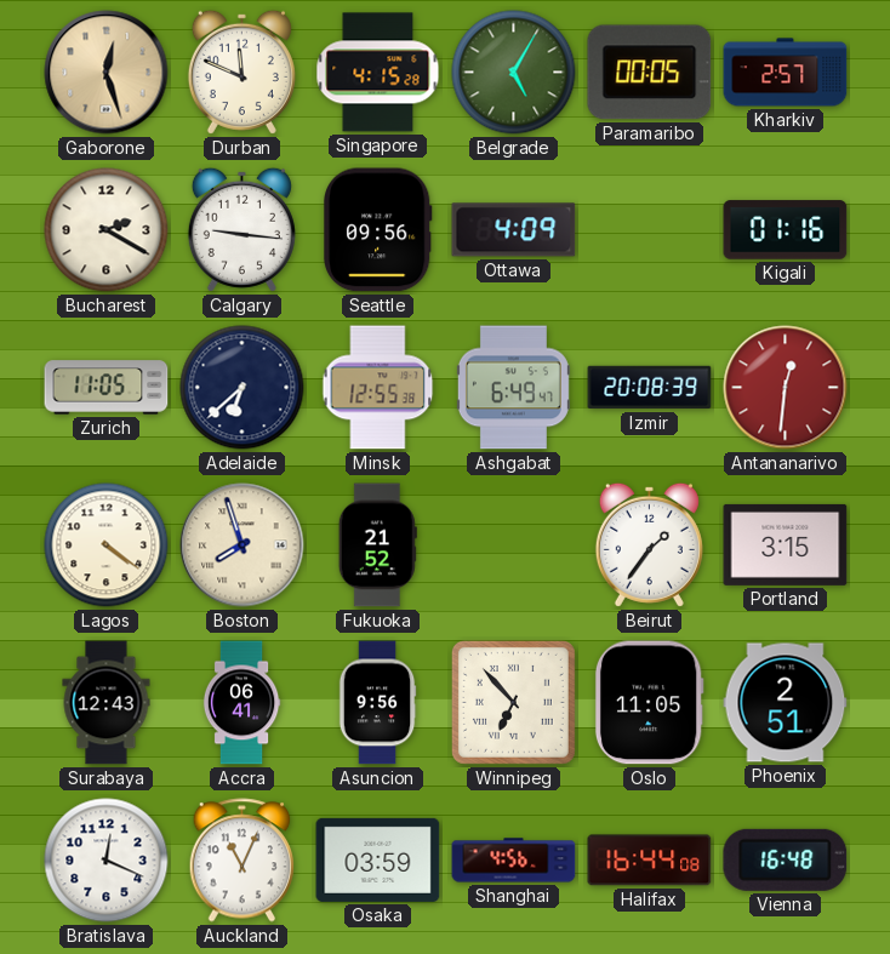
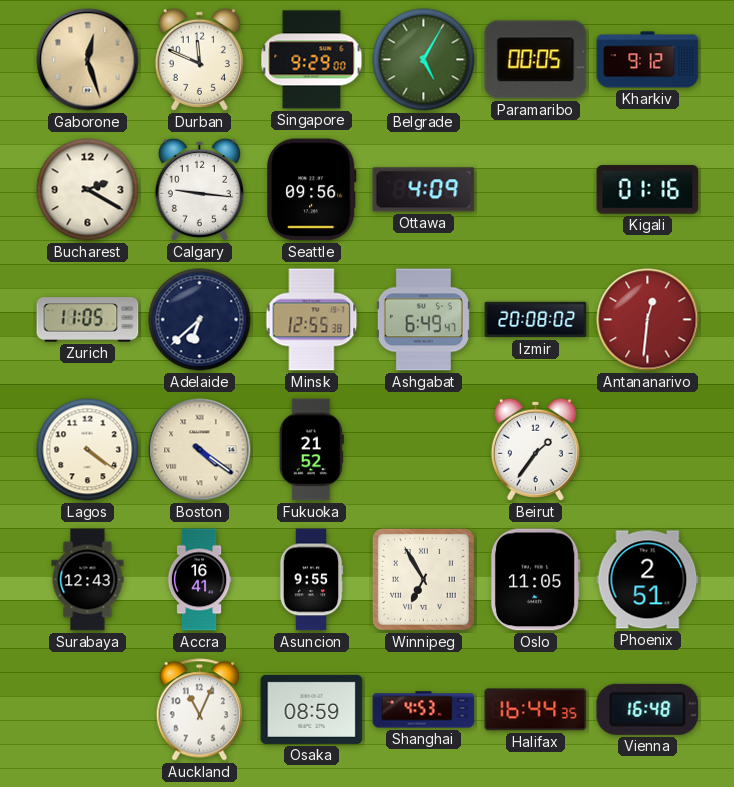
Singapore: 4:15 -> 9:29
Kharkiv: 2:57 -> 9:12
Izmir: 20:08:39 -> 20:08:02
Boston: 7:57 -> 4:21
Portland: 3:15 -> none
Accra: 06:41 -> 16:41
Asuncion: 9:56 -> 9:55
Winnipeg: 6:53 -> 6:55
Bratislava: 12:19 -> none
Osaka: 03:59 -> 08:59
Shanghai: 4:56 -> 4:53
Halifax: 16:44:08 -> 16:44:35
